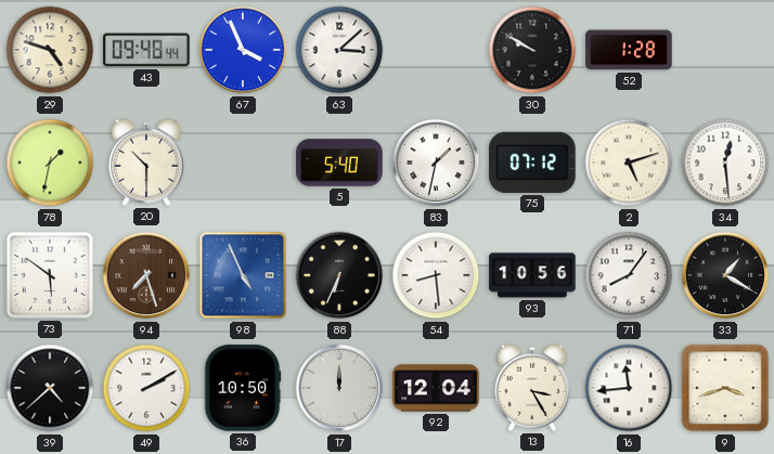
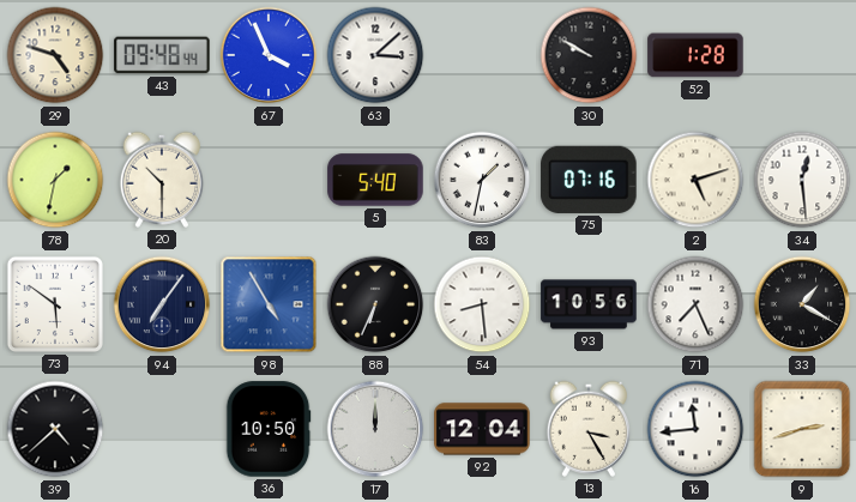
75: 07:12 -> 07:16
94: 7:27 -> 7:06
94 dial: brown -> navy
98: 4:56 -> 4:55
71: 8:06 -> 7:26
49: 2:10 -> none
9: 3:42 -> 2:42
